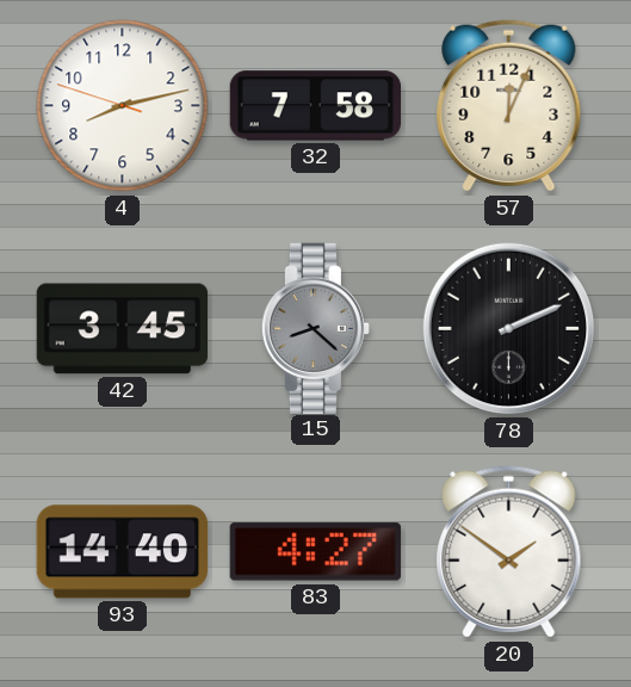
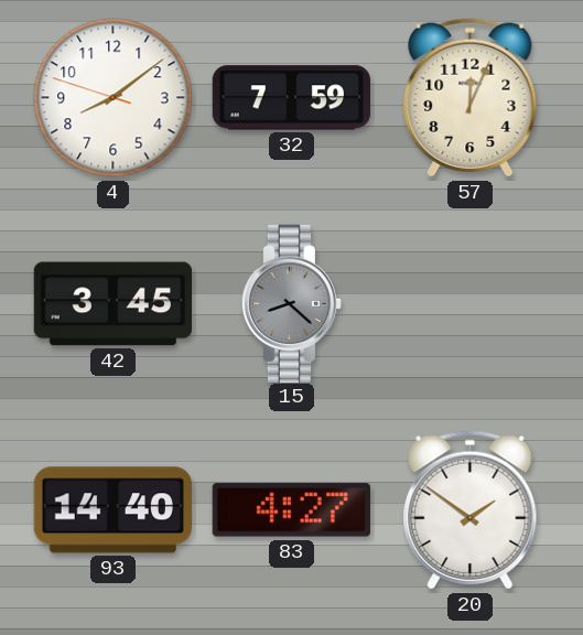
4: 8:12 -> 8:08
32: 7:58 -> 7:59
78: 2:11 -> none
